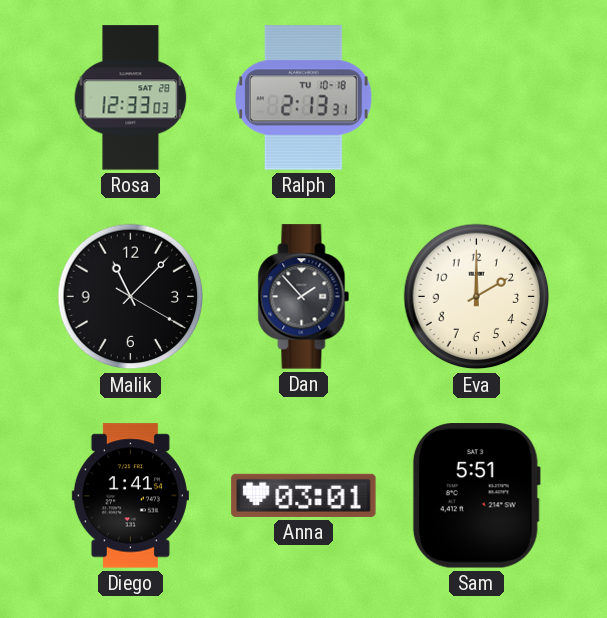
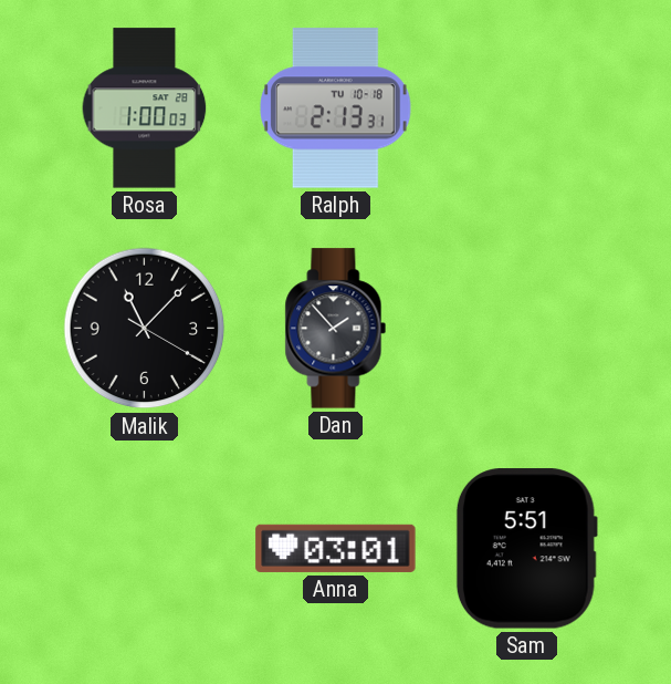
Rosa: 12:33 -> 1:00
Eva: 2:00 -> none
Diego: 1:41 -> none
